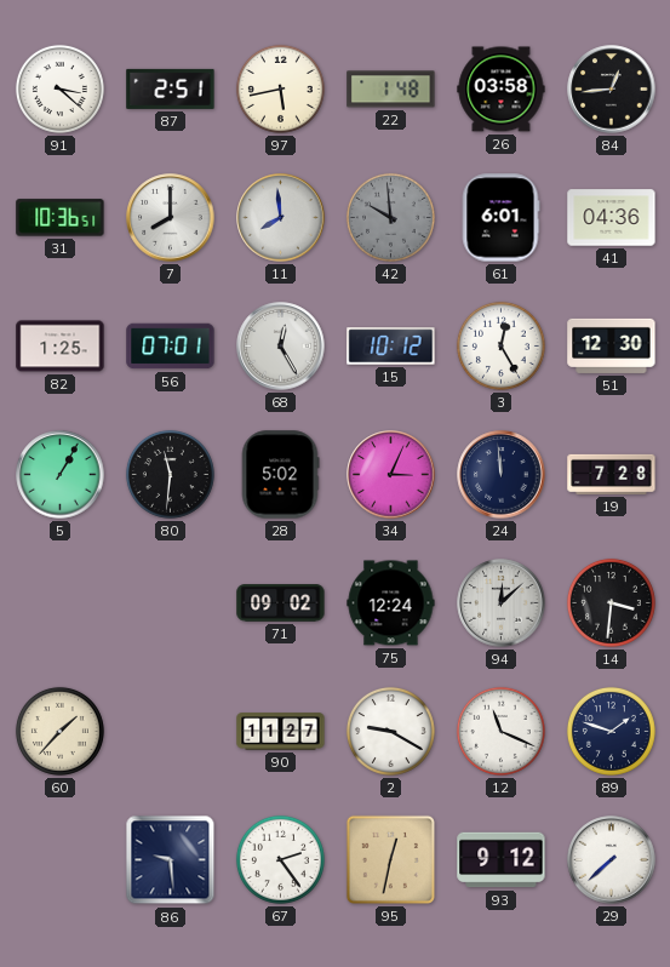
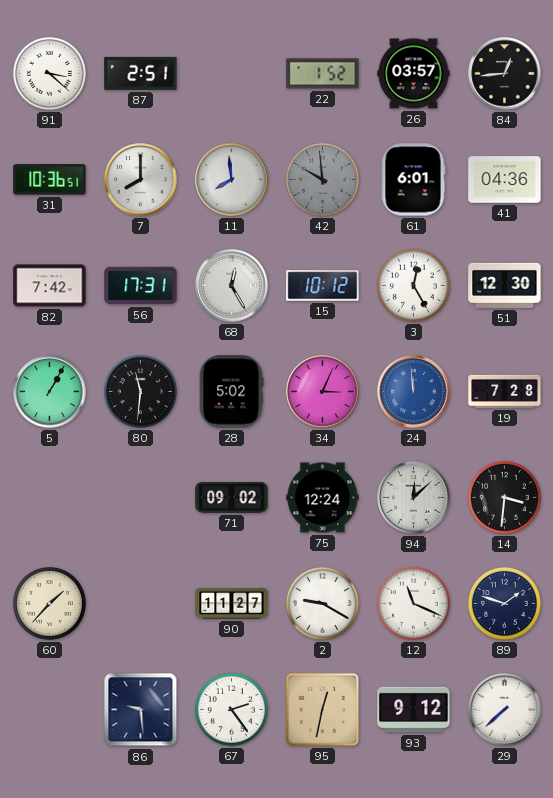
97: 5:43 -> none
22: 1:48 -> 1:52
26: 03:58 -> 03:57
82: 1:25 -> 7:42
56: 07:01 -> 17:31
24 dial: navy -> blue
